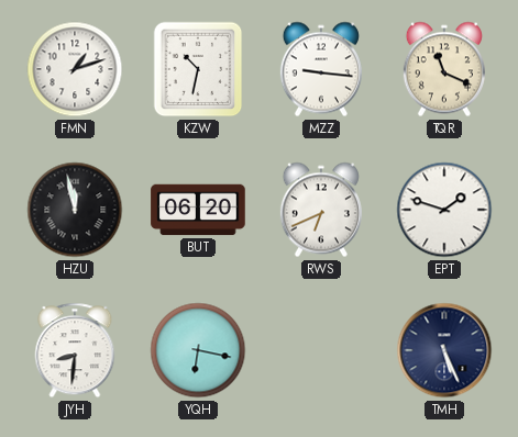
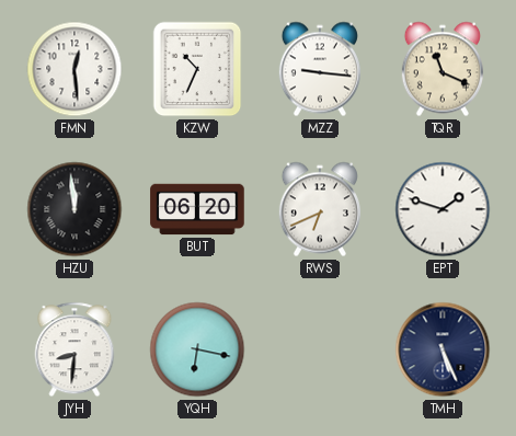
FMN: 1:12 -> 12:29
KZW: 10:32 -> 10:34
HZU: 11:58 -> 11:59
